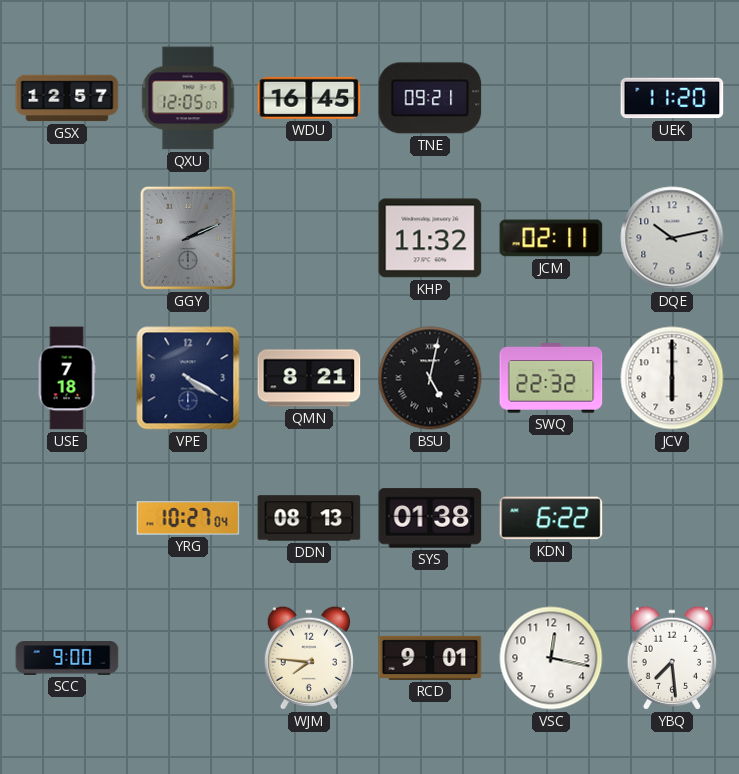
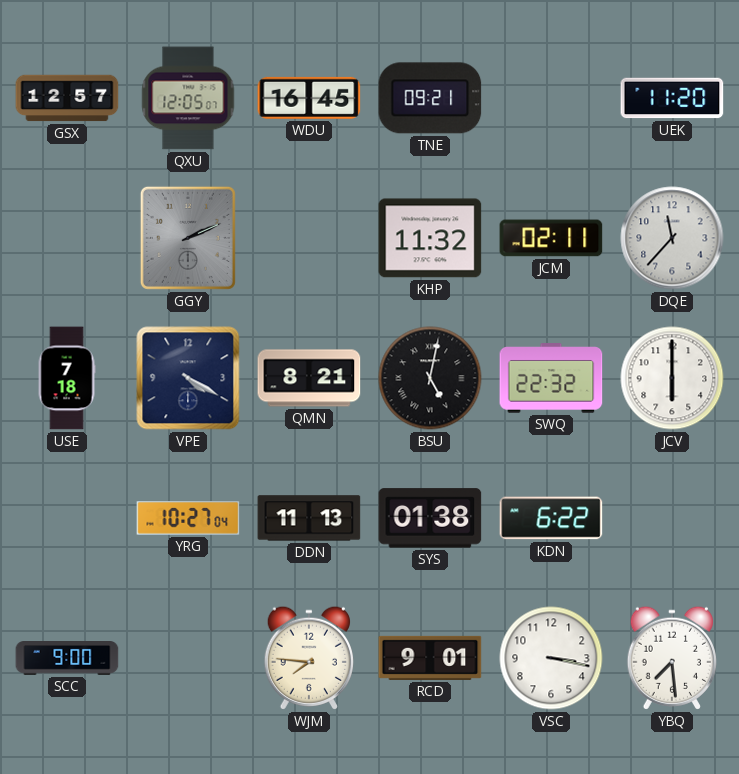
DQE: 10:13 -> 11:37
DDN: 08:13 -> 11:13
VSC: 12:17 -> 3:17
